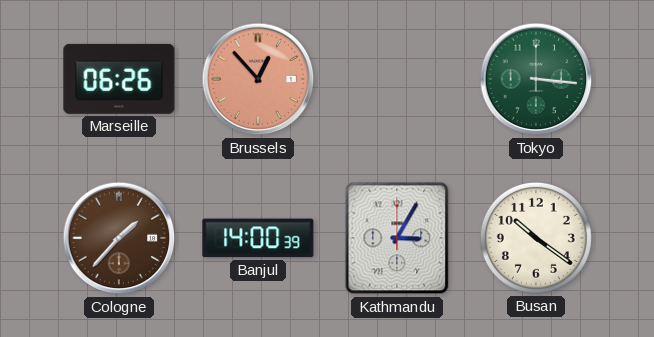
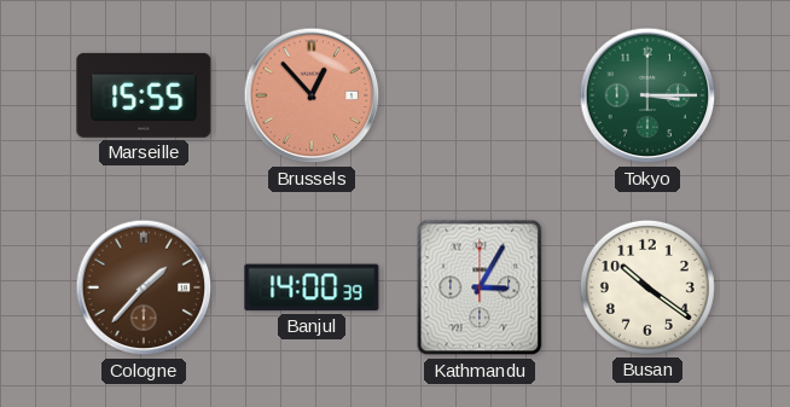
Marseille: 06:26 -> 15:55
Tokyo: 3:16 -> 3:15
